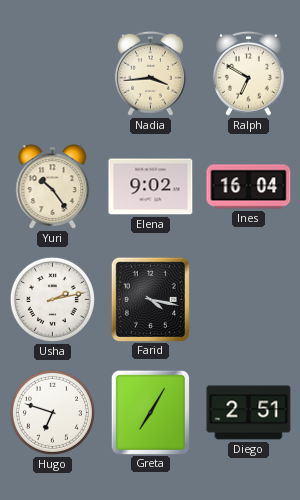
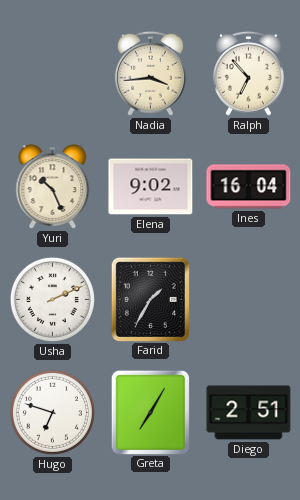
Ralph: 6:50 -> 6:53
Yuri: 10:24 -> 10:26
Usha: 2:13 -> 2:11
Farid: 4:17 -> 1:35
